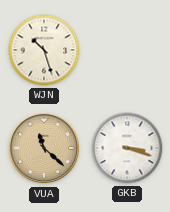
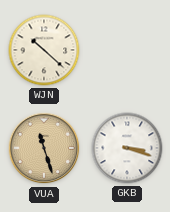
WJN: 10:27 -> 10:22
VUA: 11:22 -> 11:27
